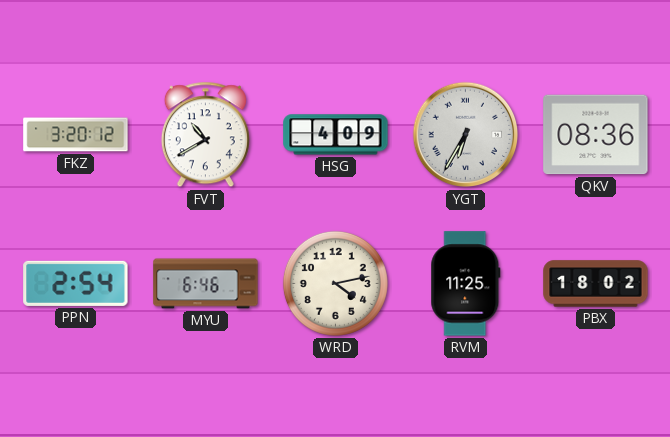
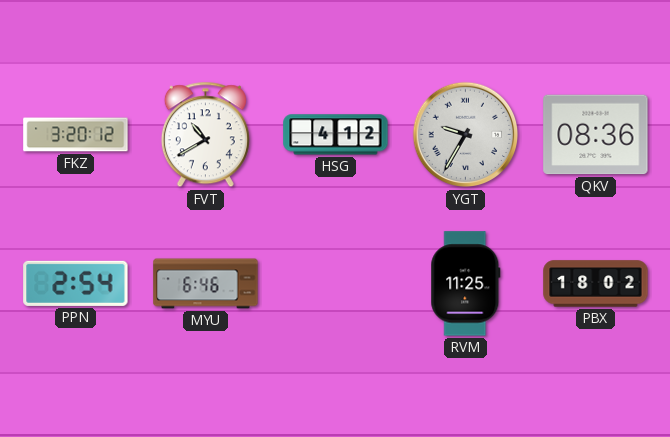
HSG: 4:09 -> 4:12
YGT: 6:35 -> 9:35
WRD: 4:13 -> none
